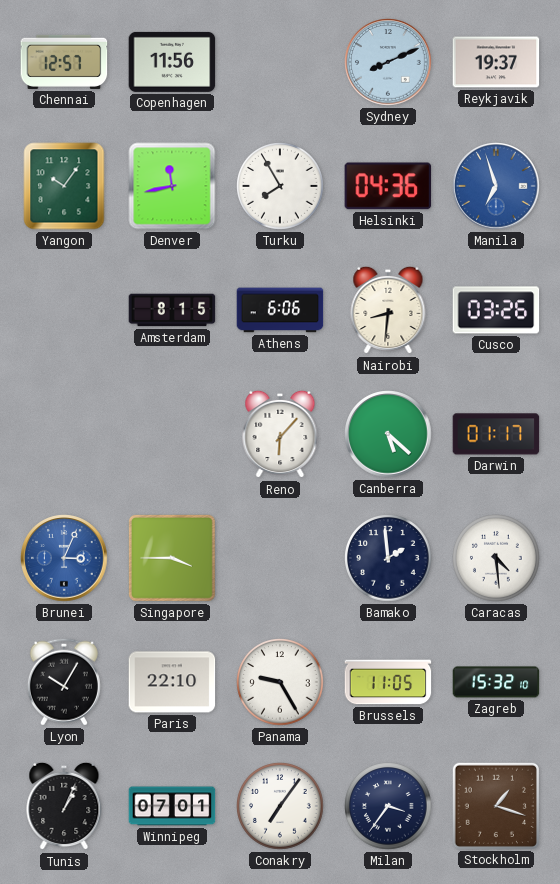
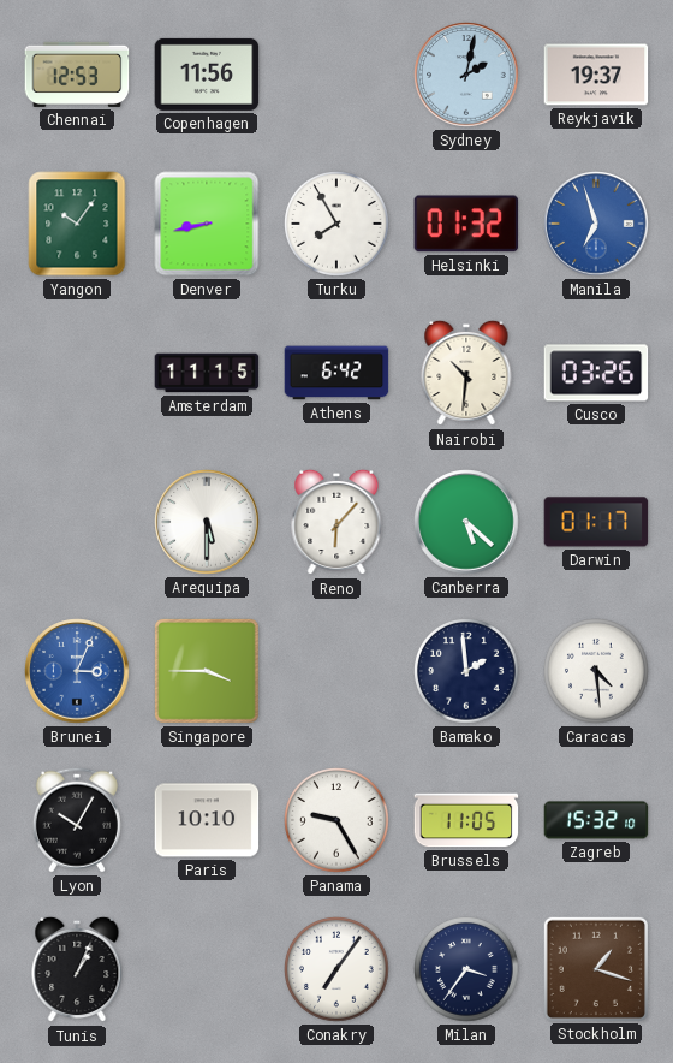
Chennai: 12:57 -> 12:53
Sydney: 8:11 -> 2:02
Denver: 11:43 -> 8:43
Helsinki: 04:36 -> 01:32
Amsterdam: 8:15 -> 11:15
Athens: 6:06 -> 6:42
Nairobi: 8:31 -> 10:31
Arequipa: none -> 5:30
Paris: 22:10 -> 10:10
Winnipeg: 07:01 -> none
